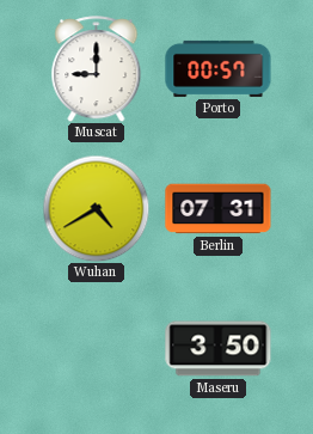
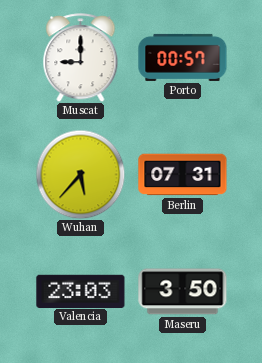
Wuhan: 4:40 -> 5:37
Valencia: none -> 23:03
